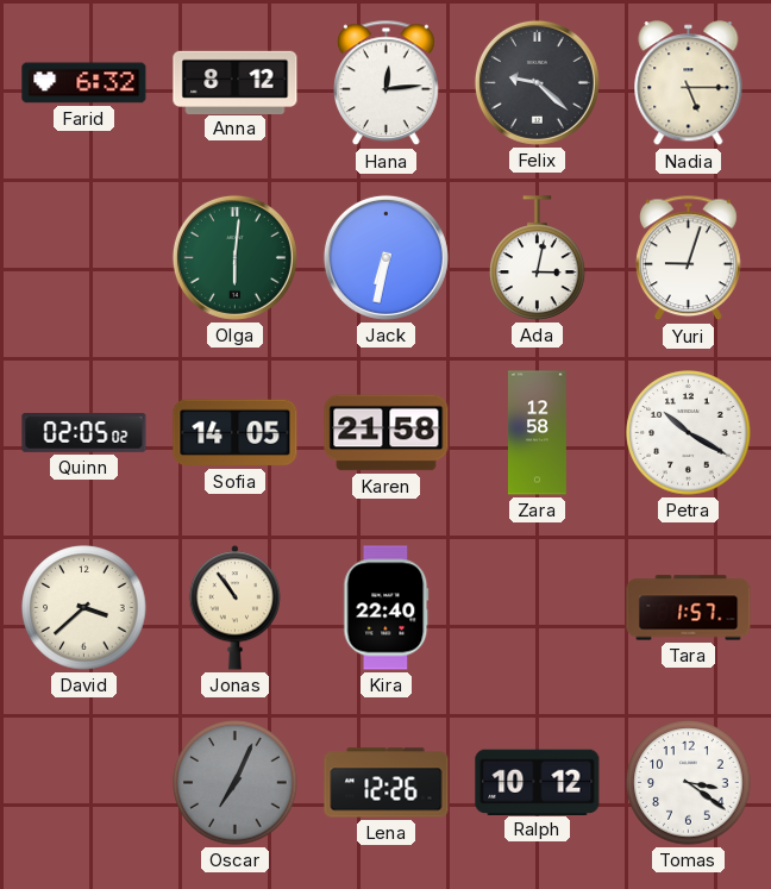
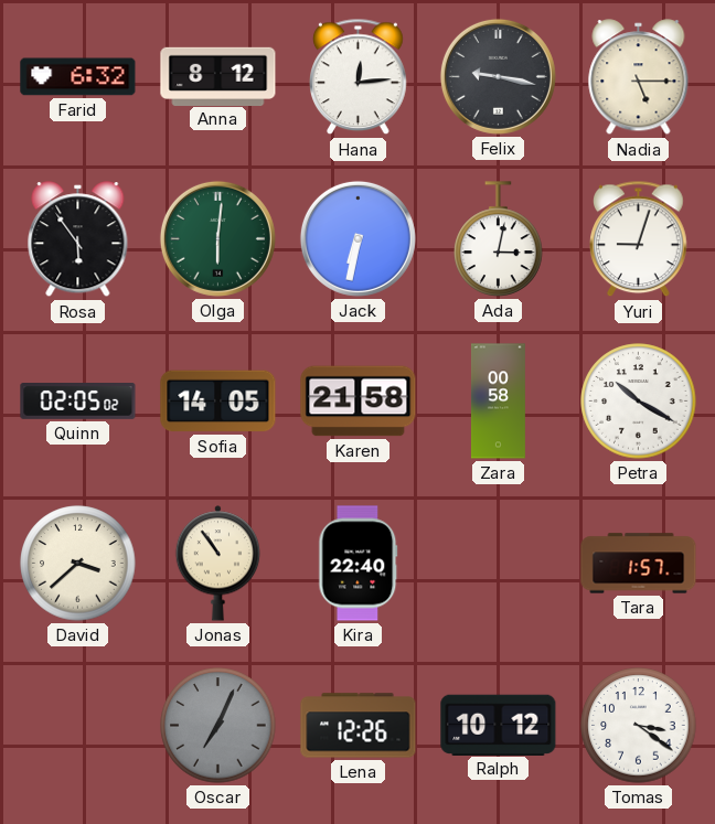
Felix: 9:22 -> 9:17
Rosa: none -> 5:54
Zara: 12:58 -> 00:58
